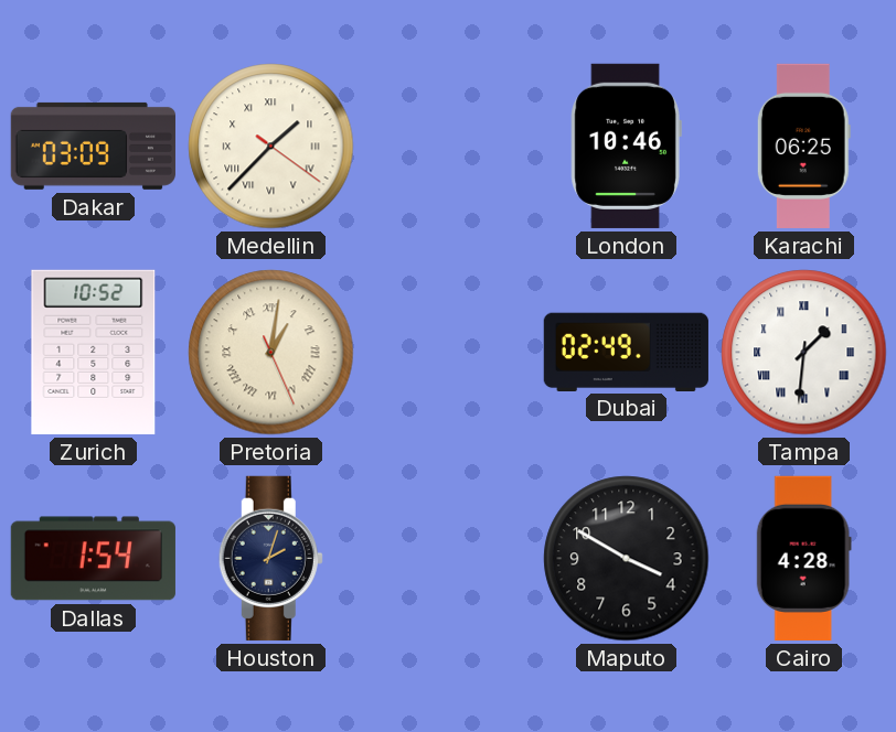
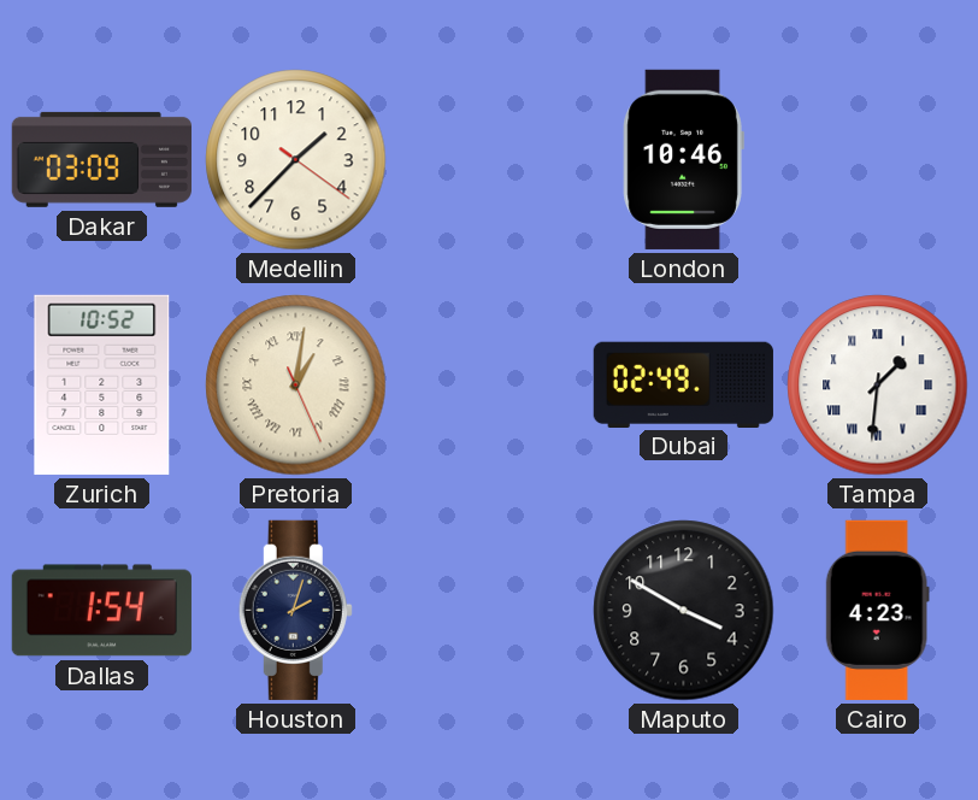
Medellin numerals: Roman -> Arabic
Karachi: 06:25 -> none
Cairo: 4:28 -> 4:23
